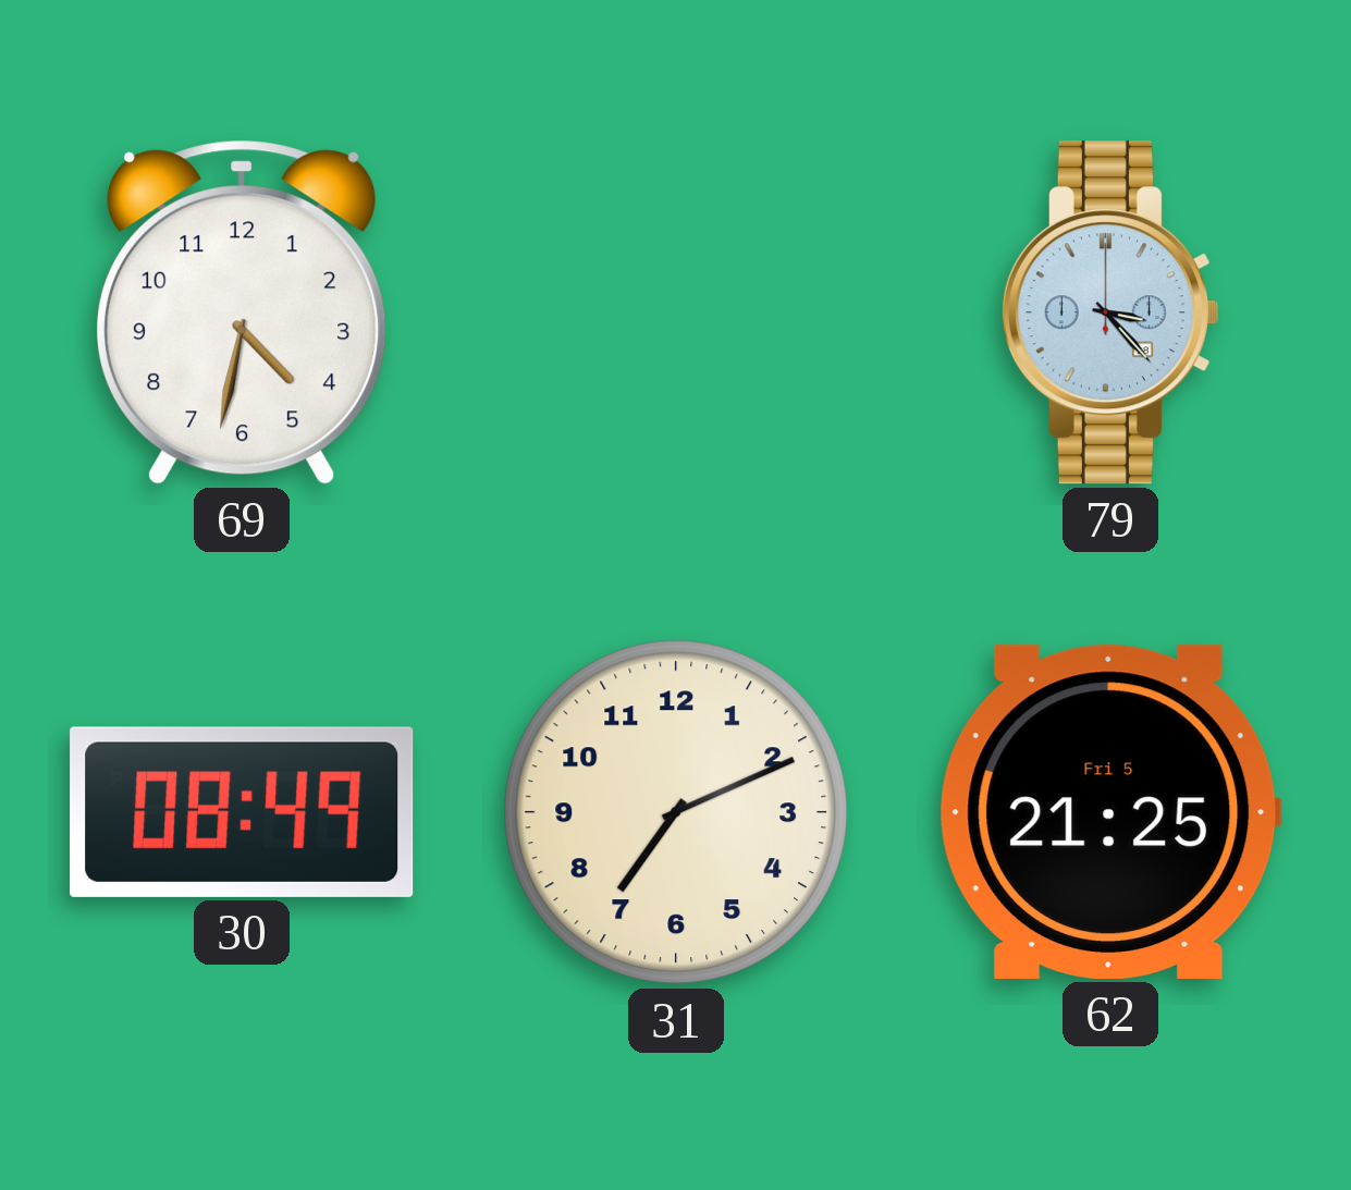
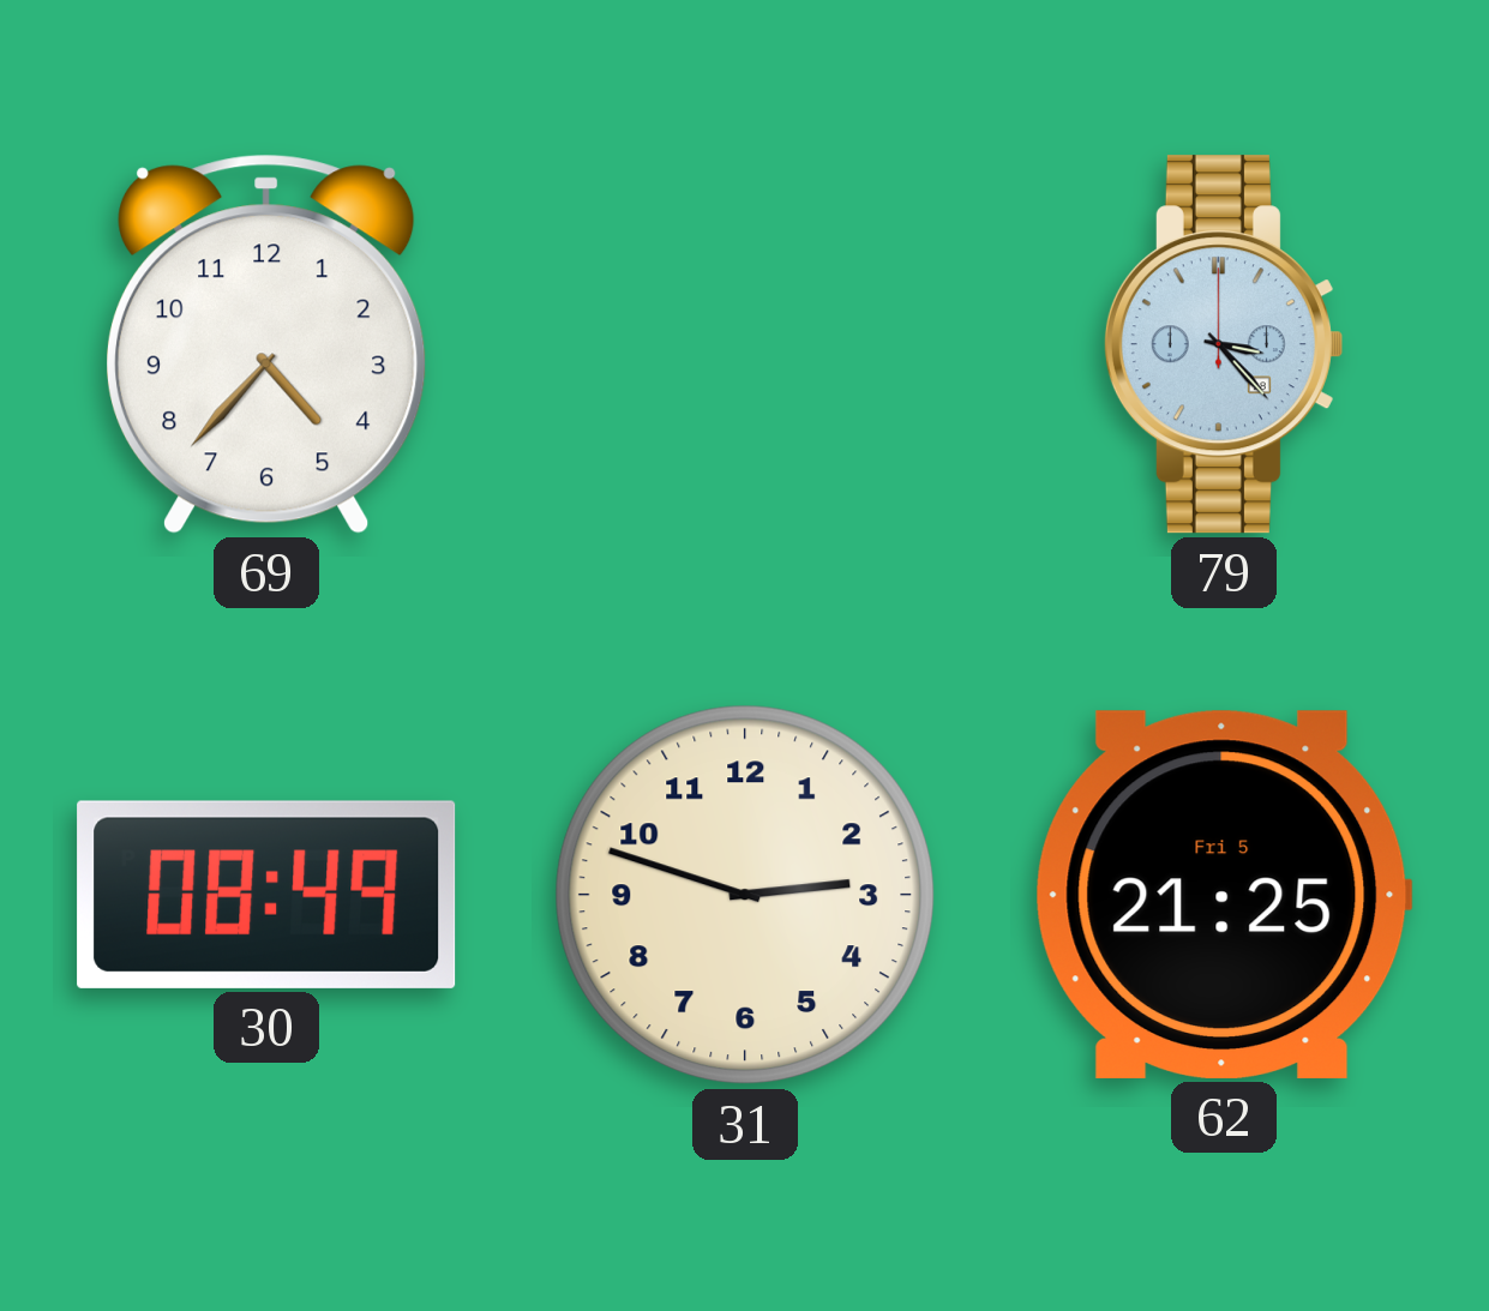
69: 4:32 -> 4:37
31: 7:11 -> 2:48
